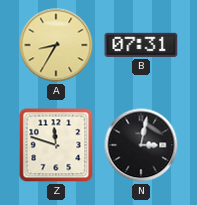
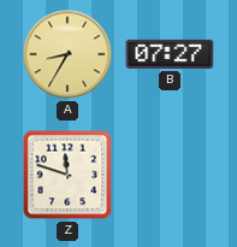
B: 07:31 -> 07:27
N: 3:02 -> none
